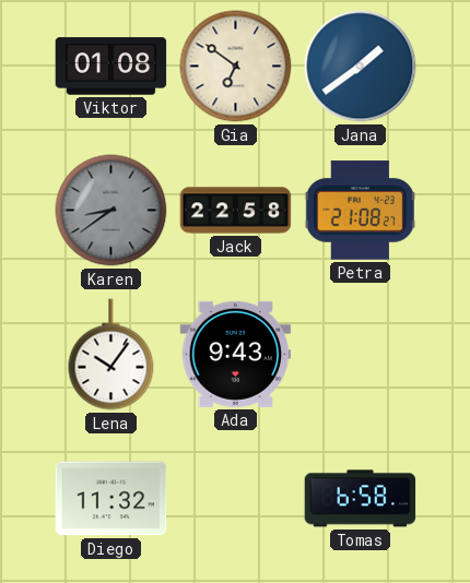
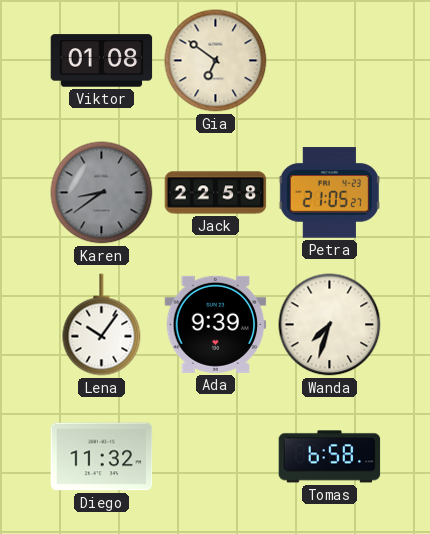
Jana: 1:39 -> none
Petra: 21:08 -> 21:05
Ada: 9:43 -> 9:39
Wanda: none -> 7:33
